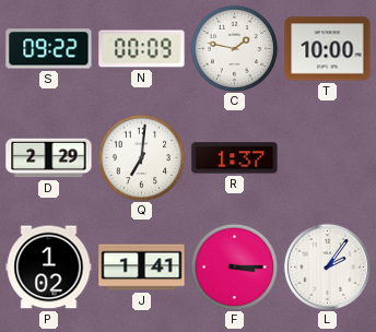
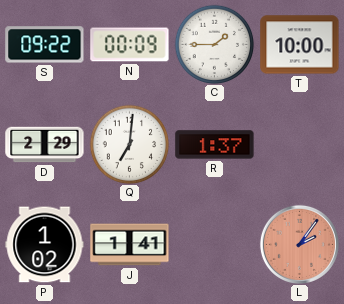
C: 1:47 -> 1:45
F: 3:15 -> none
L dial: white -> salmon
